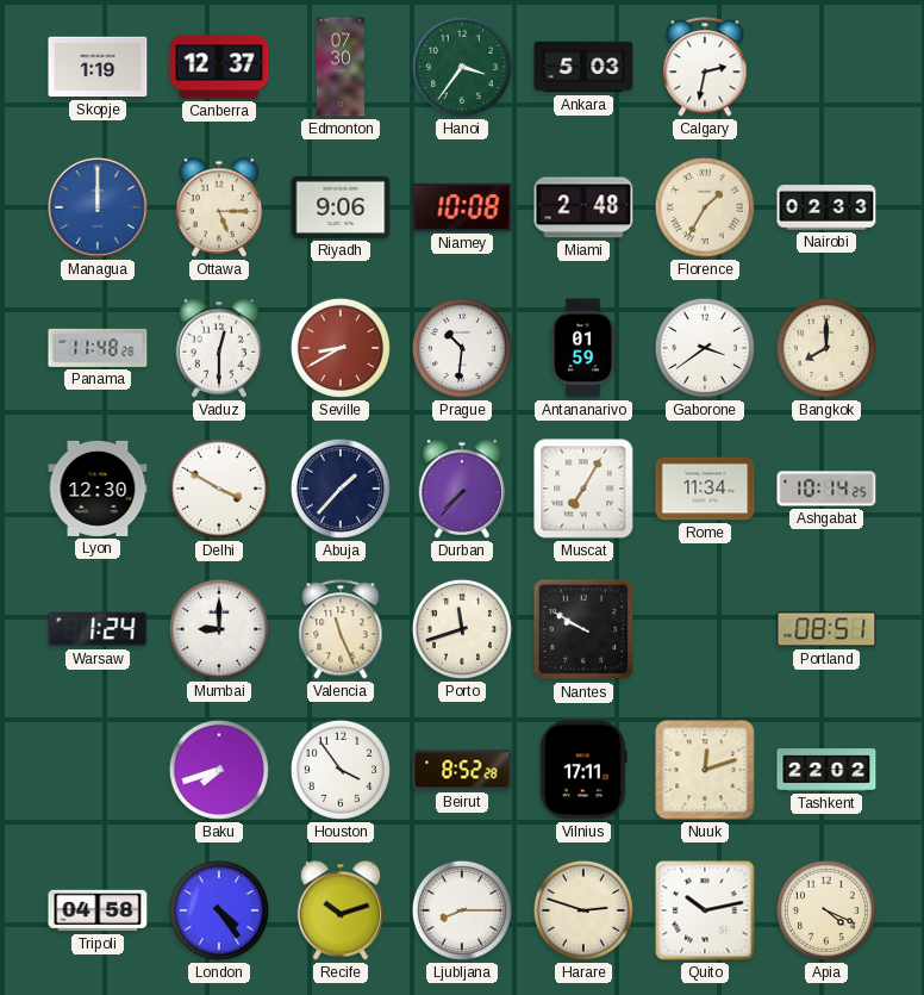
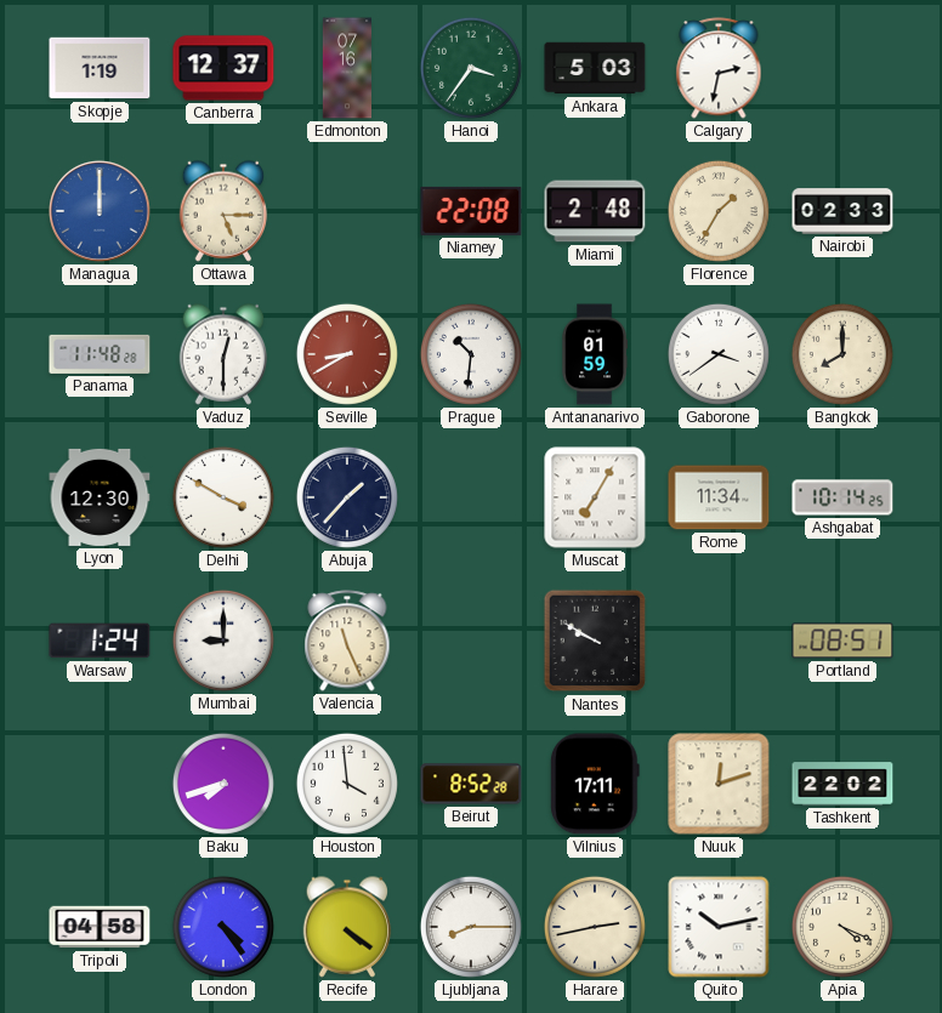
Edmonton: 07:30 -> 07:16
Riyadh: 9:06 -> none
Niamey: 10:08 -> 22:08
Durban: 7:37 -> none
Porto: 11:42 -> none
Houston: 3:54 -> 3:59
Recife: 10:12 -> 4:21
Harare: 2:48 -> 2:43
